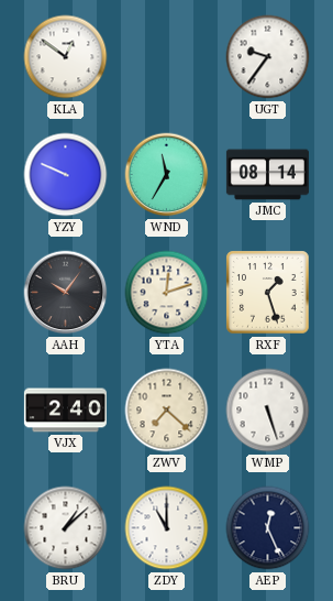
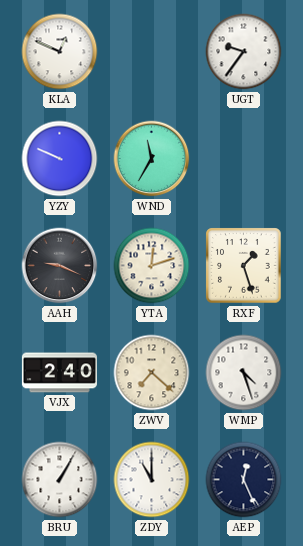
KLA: 12:51 -> 12:49
JMC: 08:14 -> none
AAH: 10:06 -> 9:19
WMP: 5:27 -> 4:27
BRU: 1:08 -> 1:05
